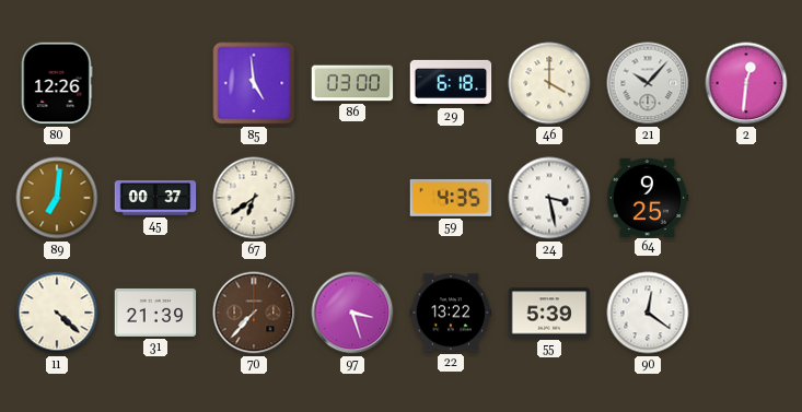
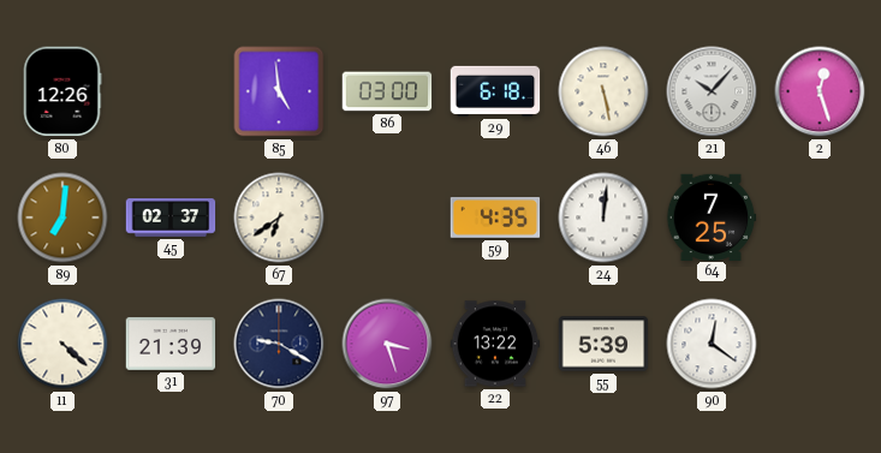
46: 4:00 -> 5:28
2: 12:31 -> 12:27
45: 00:37 -> 02:37
24: 3:28 -> 12:01
64: 9:25 -> 7:25
70: 7:37 -> 9:20
70 dial: brown -> navy
